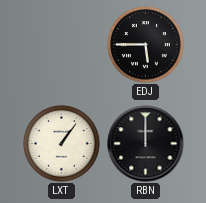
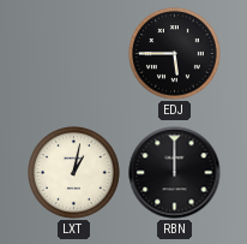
LXT: 1:06 -> 1:02
